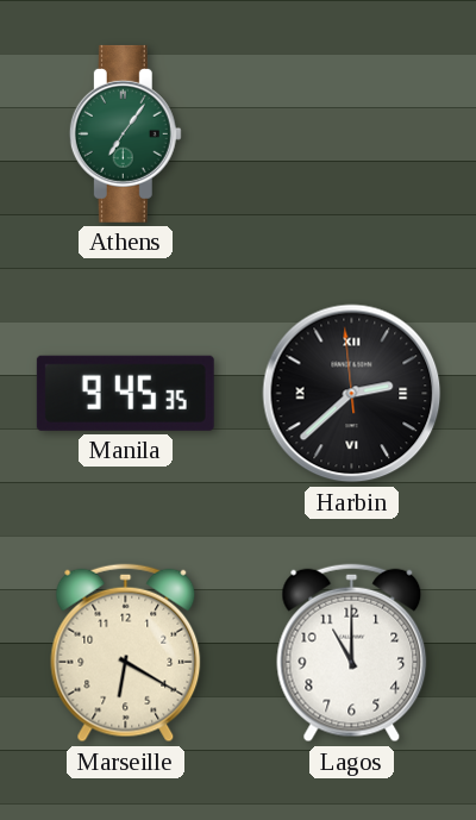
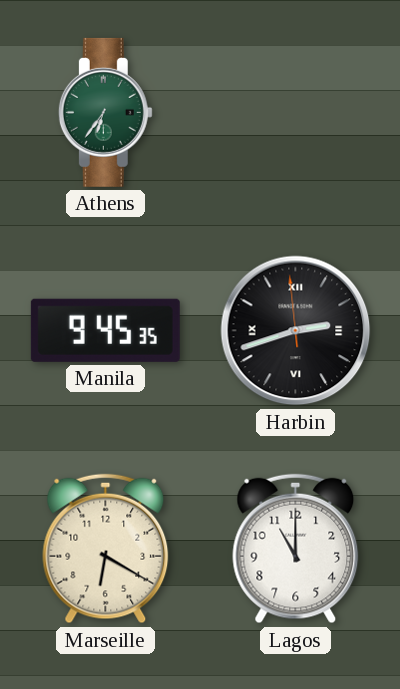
Athens: 7:06 -> 6:36
Harbin: 2:37 -> 2:41
